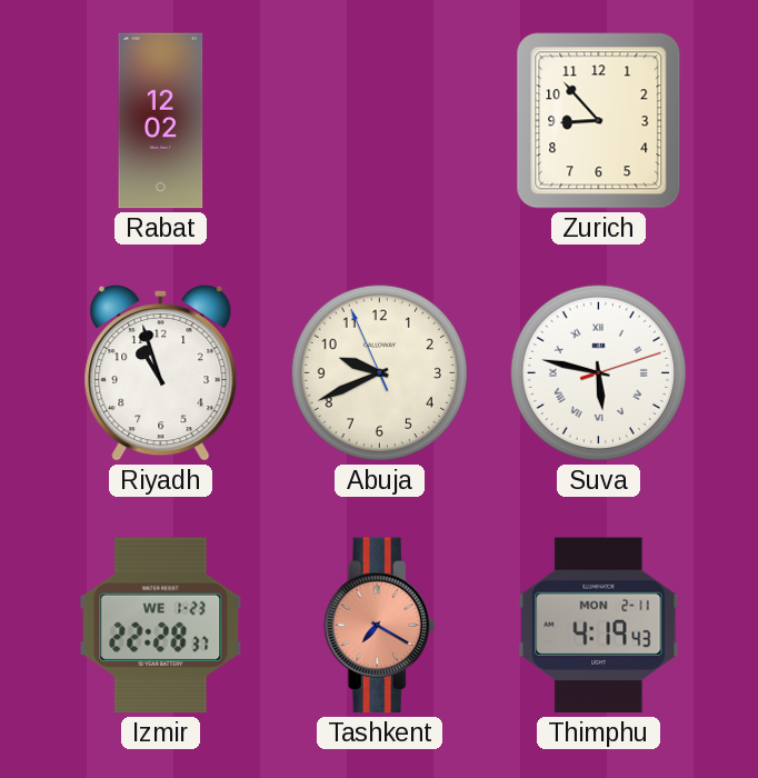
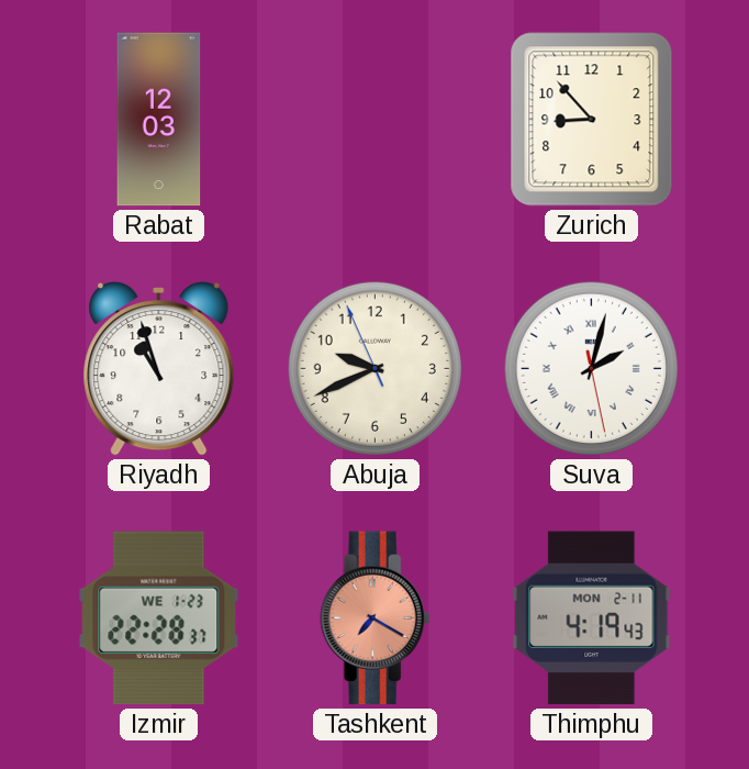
Rabat: 12:02 -> 12:03
Suva: 5:47 -> 2:02
